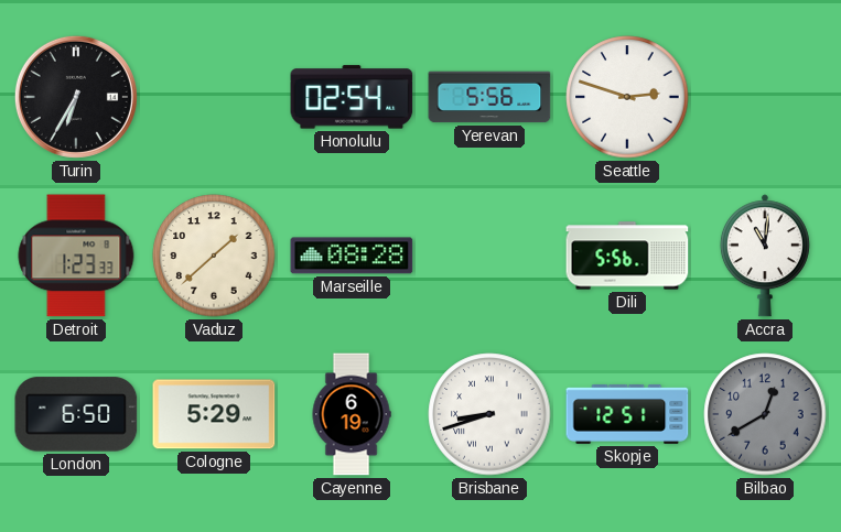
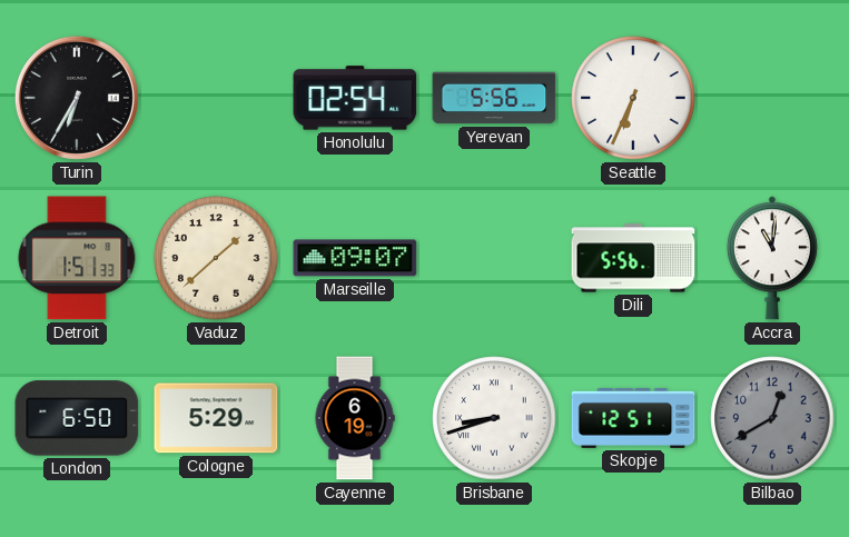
Seattle: 2:48 -> 6:34
Detroit: 1:23 -> 1:51
Marseille: 08:28 -> 09:07
